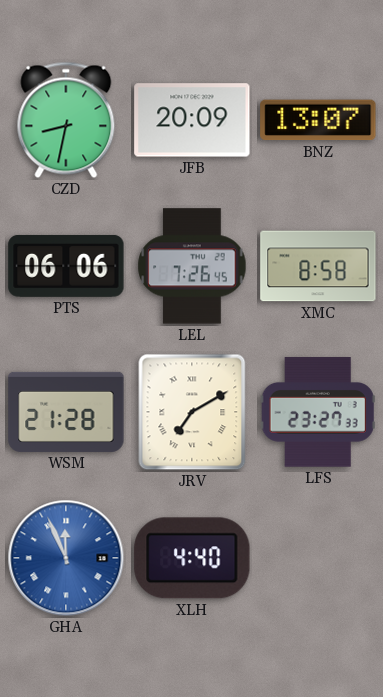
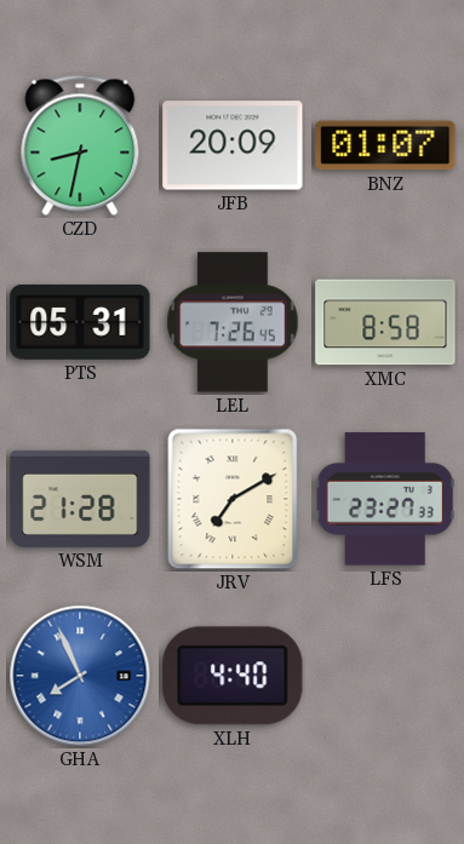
BNZ: 13:07 -> 01:07
PTS: 06:06 -> 05:31
GHA: 11:56 -> 7:56
